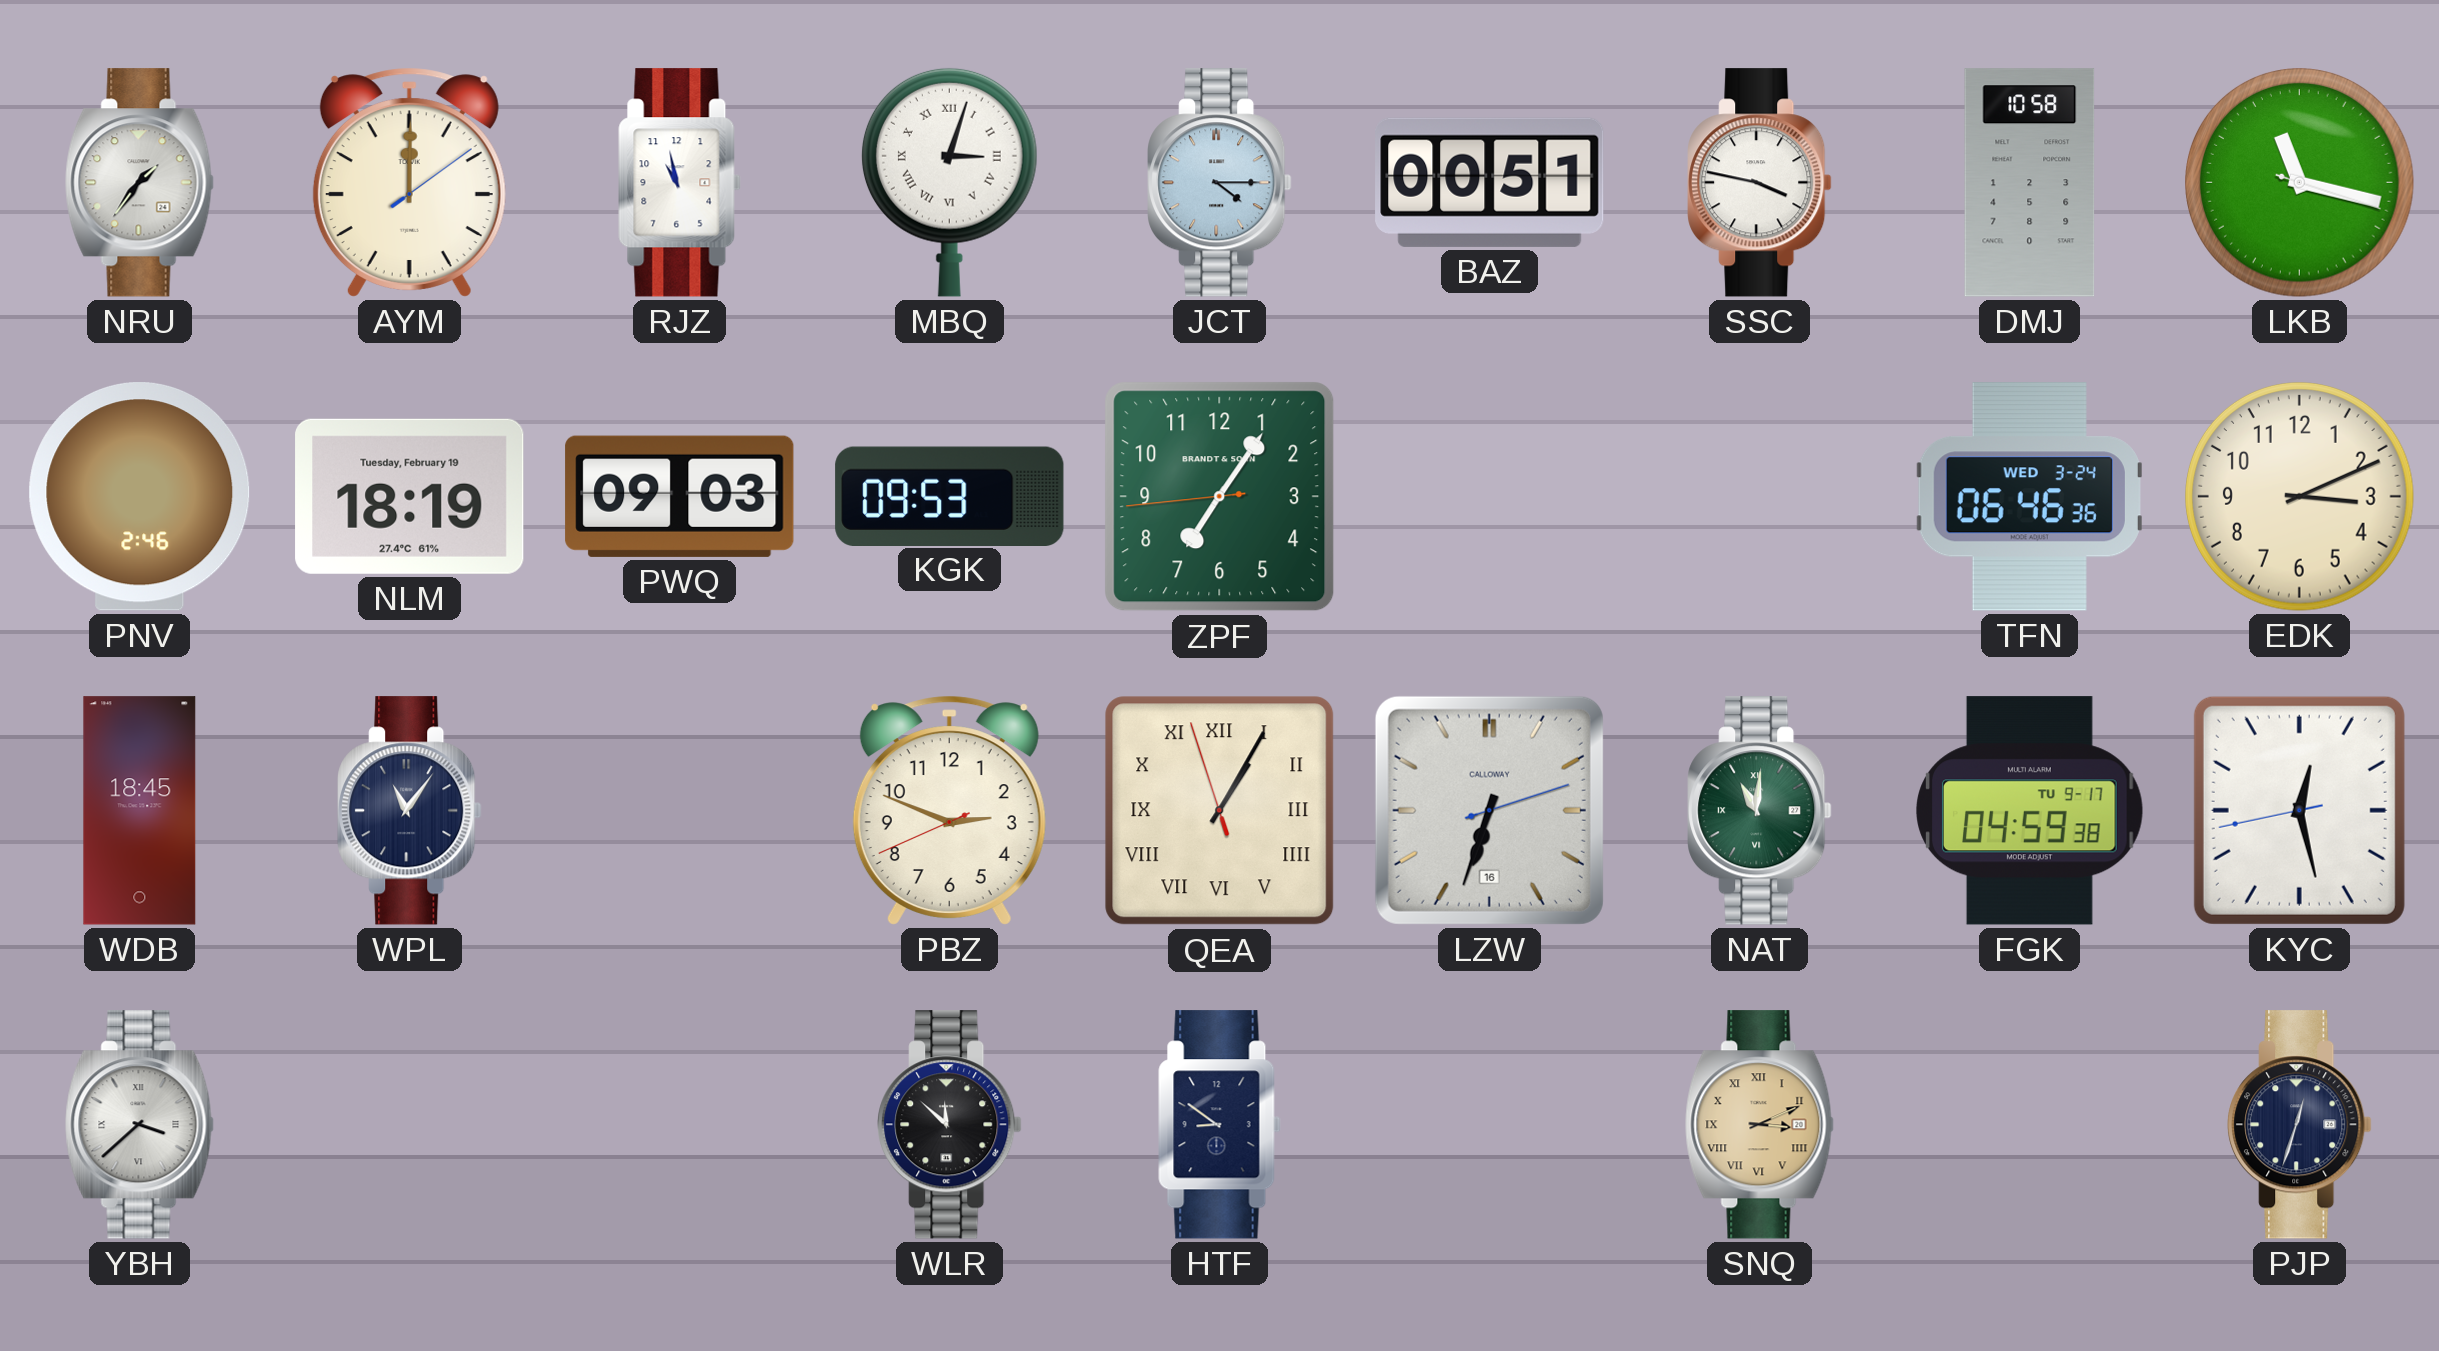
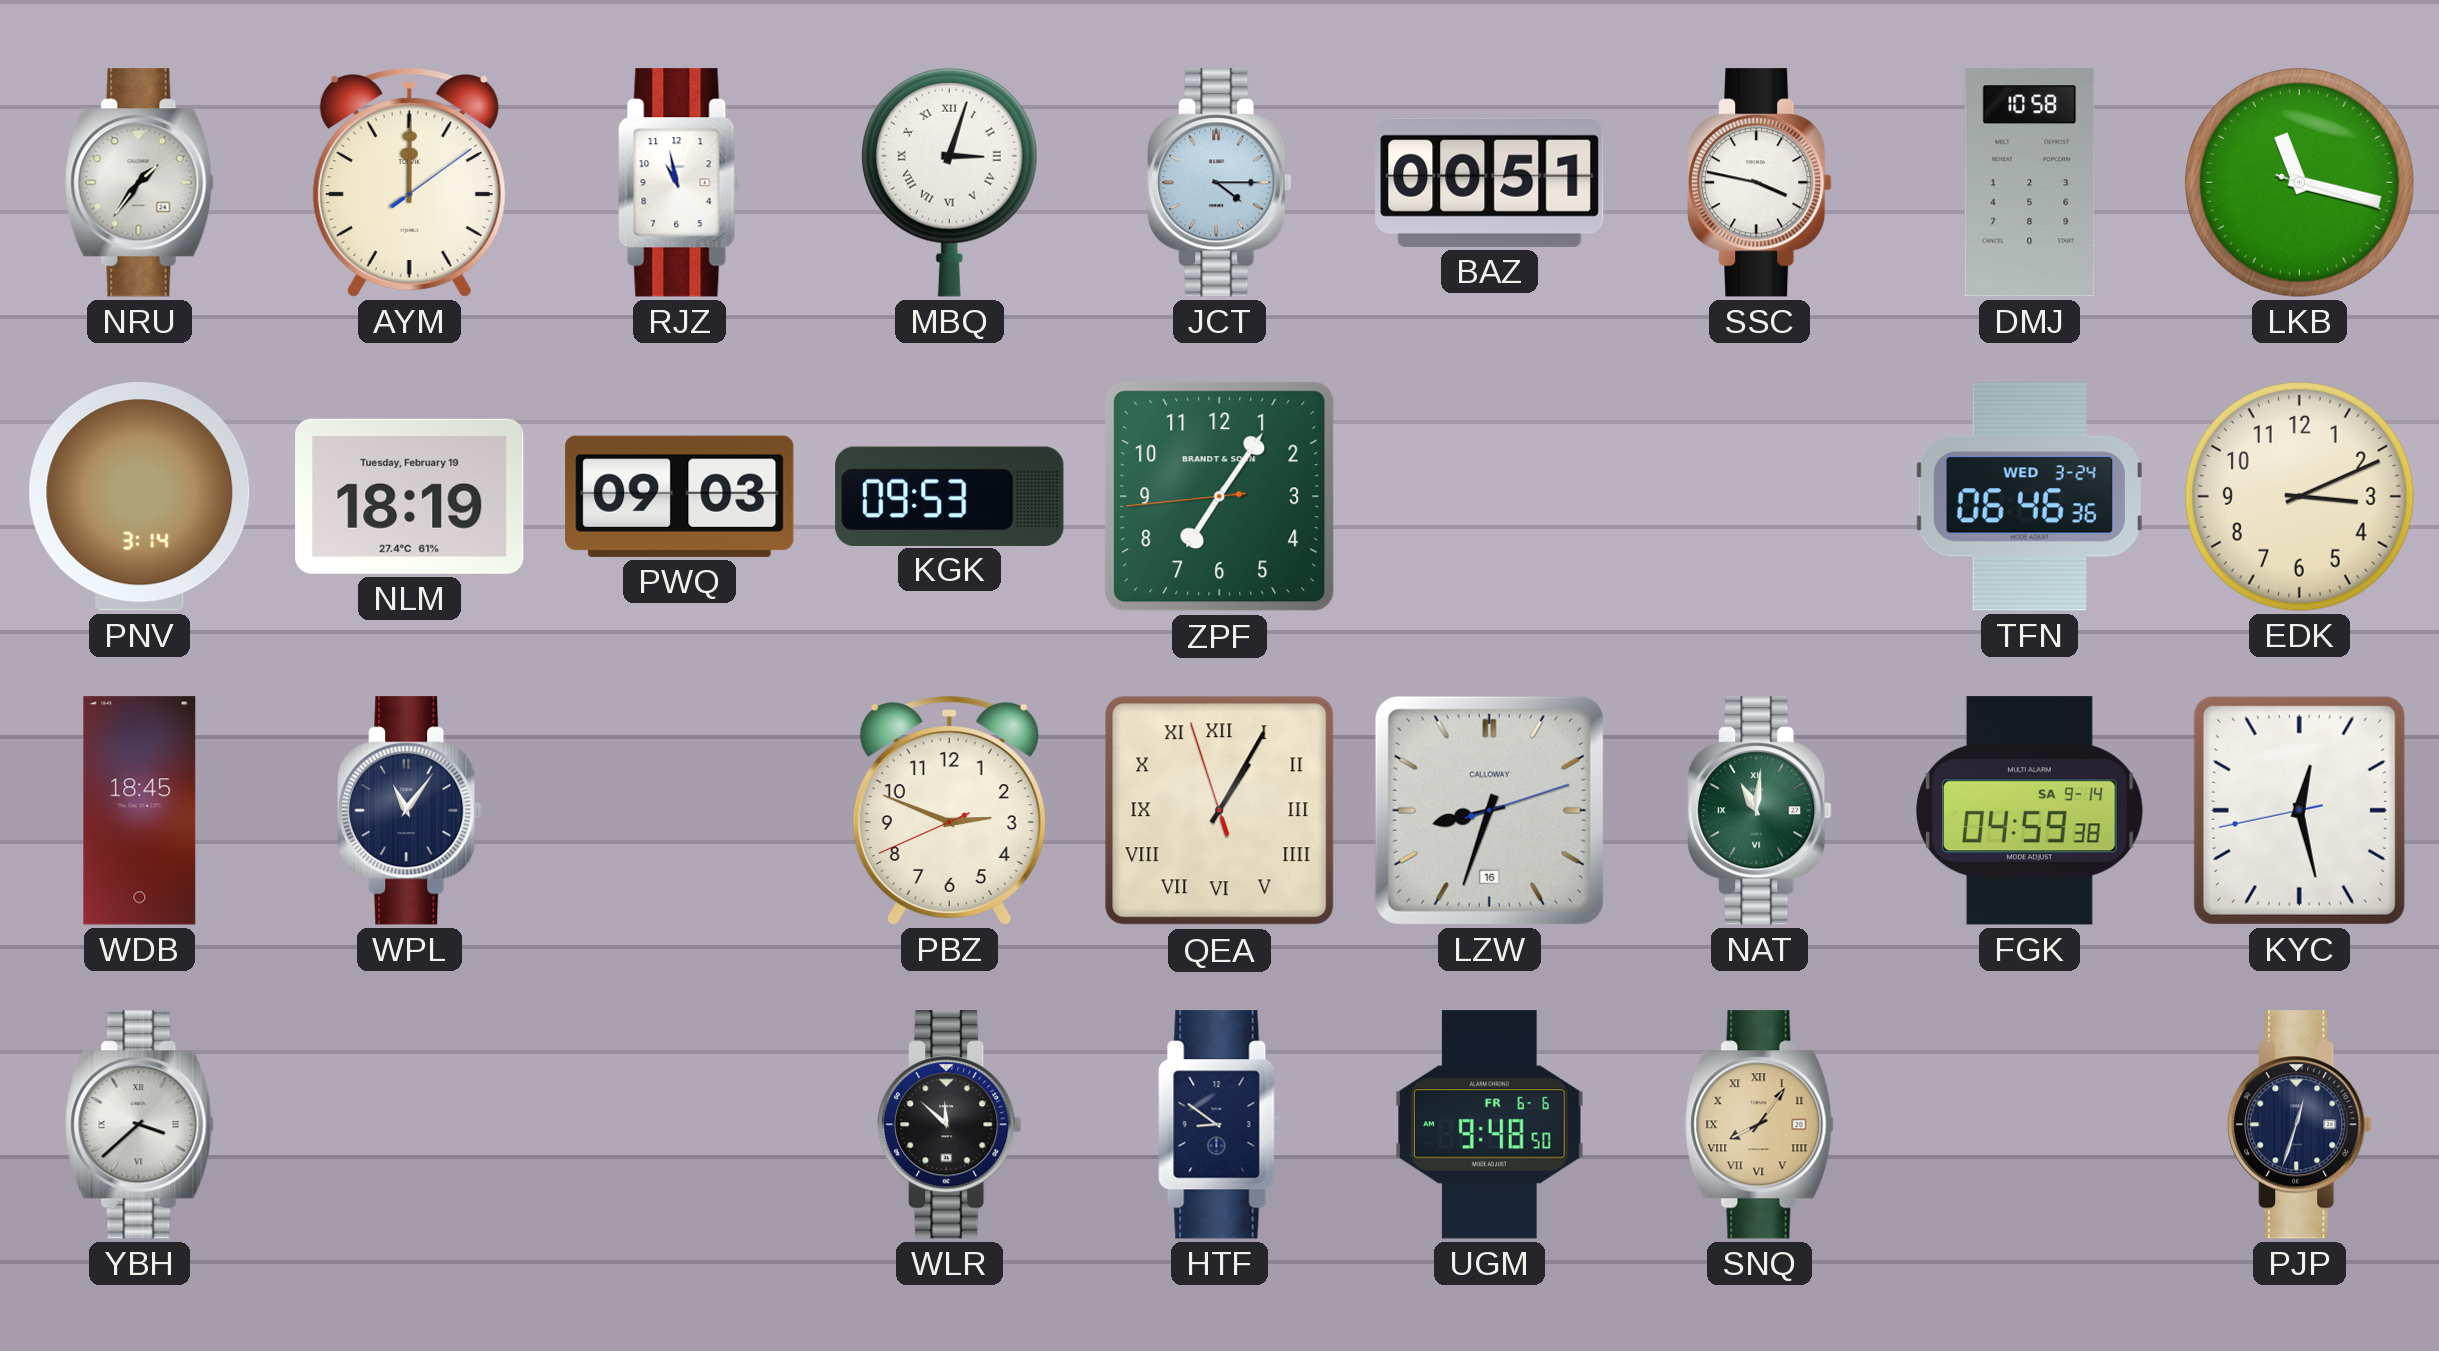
PNV: 2:46 -> 3:14
LZW: 6:33 -> 8:33
FGK date: TU 9-17 -> SA 9-14
UGM: none -> 9:48
SNQ: 3:11 -> 8:06
